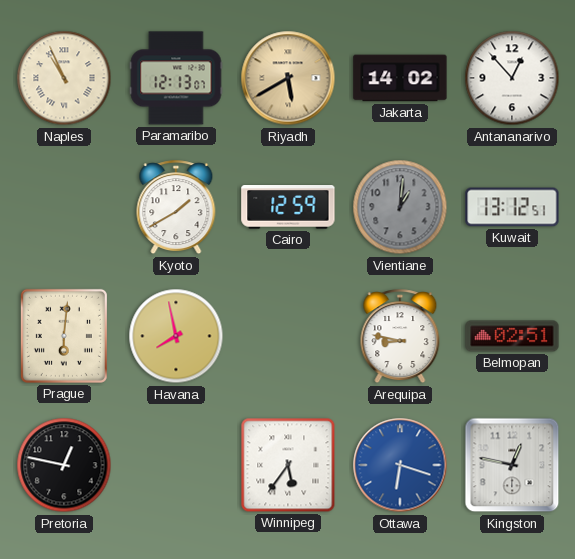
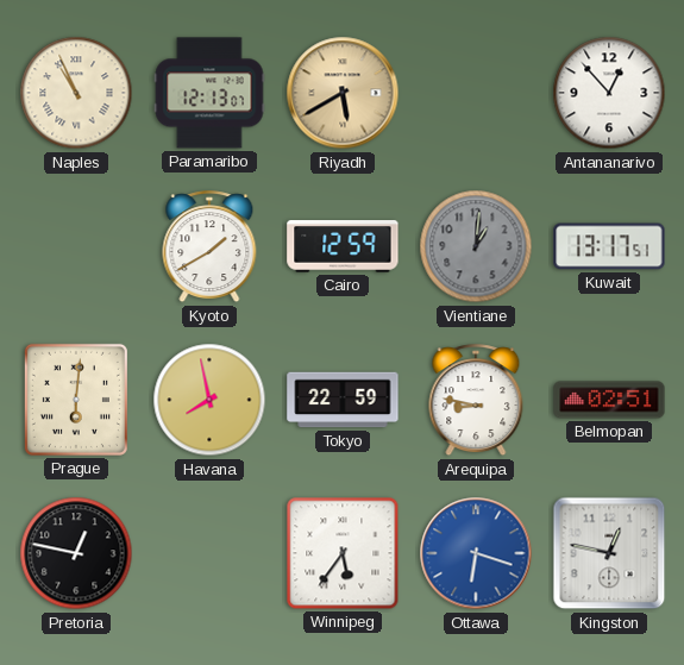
Jakarta: 14:02 -> none
Kuwait: 13:12 -> 13:17
Tokyo: none -> 22:59
